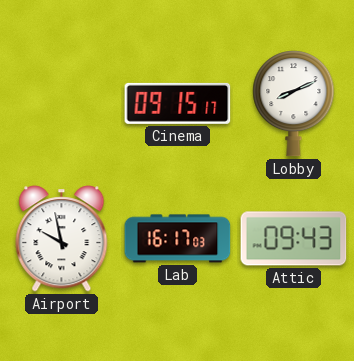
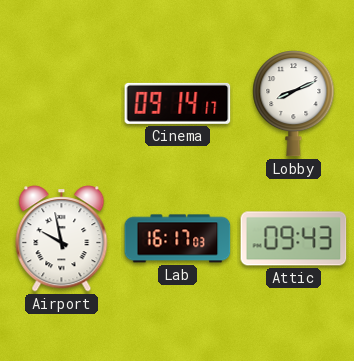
Cinema: 09:15 -> 09:14
